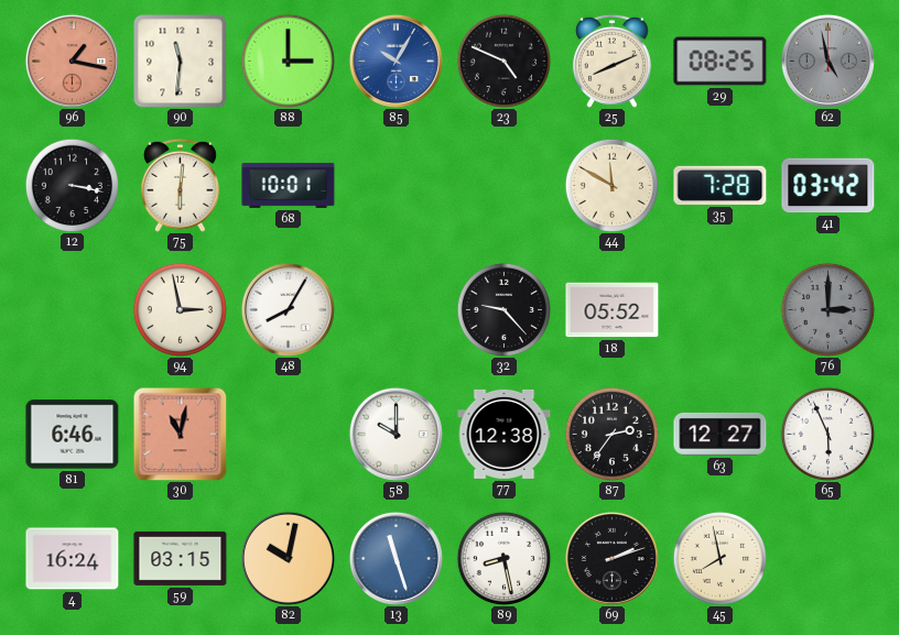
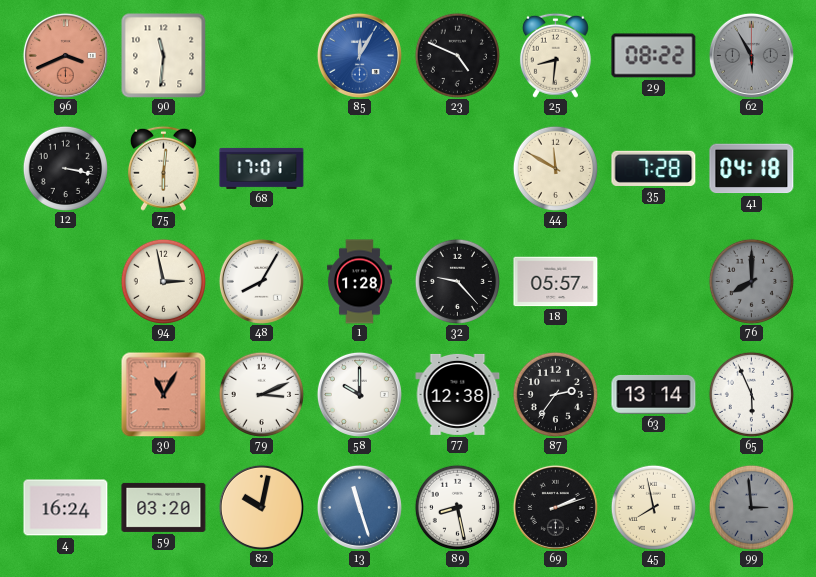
96: 1:17 -> 3:41
88: 3:00 -> none
85: 10:05 -> 12:05
25: 8:11 -> 8:31
29: 08:25 -> 08:22
62: 4:58 -> 5:55
68: 10:01 -> 17:01
41: 03:42 -> 04:18
1: none -> 1:28
18: 05:52 -> 05:57
76: 3:00 -> 8:00
81: 6:46 -> none
30: 11:02 -> 11:05
79: none -> 3:11
63: 12:27 -> 13:14
59: 03:15 -> 03:20
99: none -> 2:59
